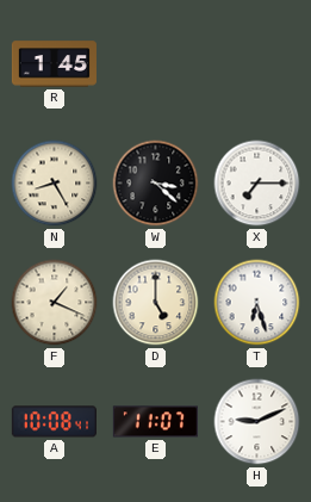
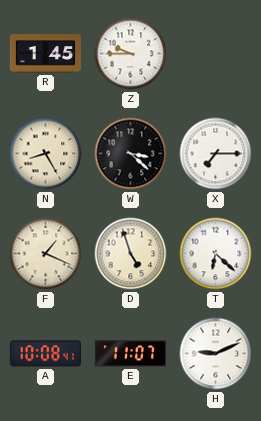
Z: none -> 9:45
D: 5:00 -> 4:57
T: 6:27 -> 6:22
